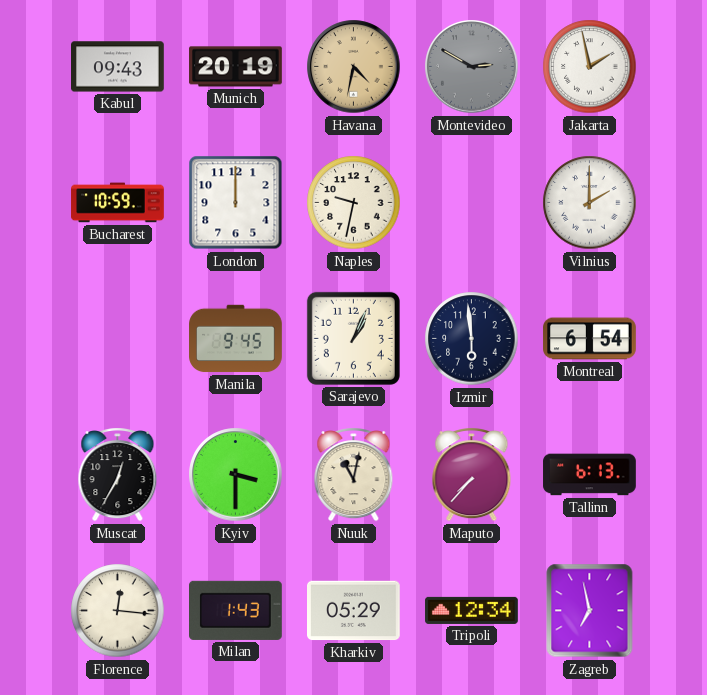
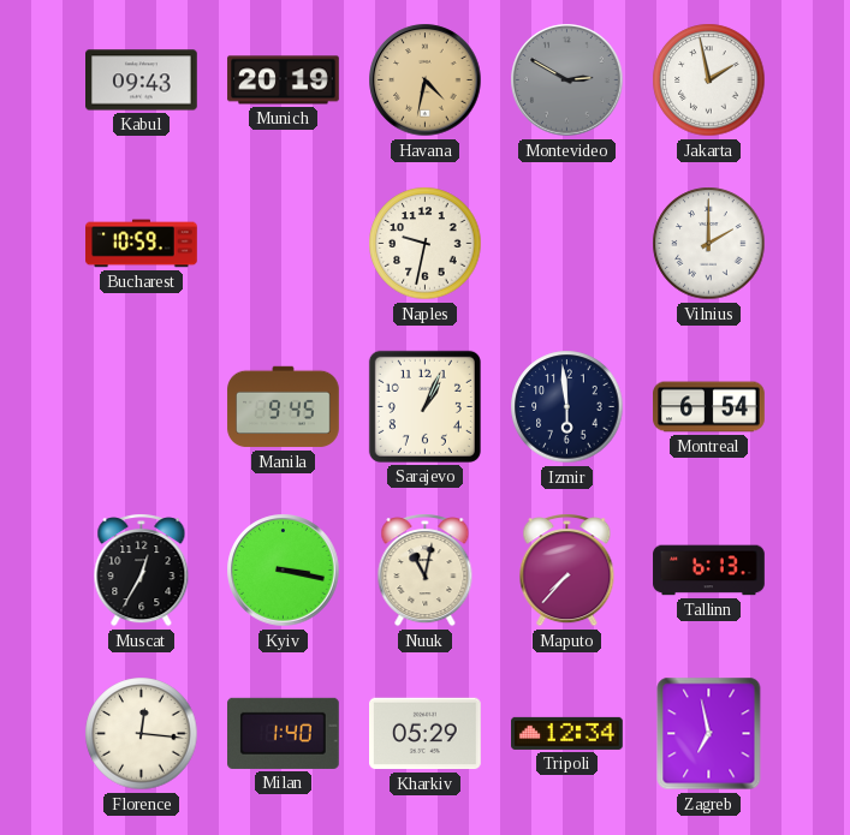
London: 12:00 -> none
Kyiv: 3:30 -> 3:17
Milan: 1:43 -> 1:40
